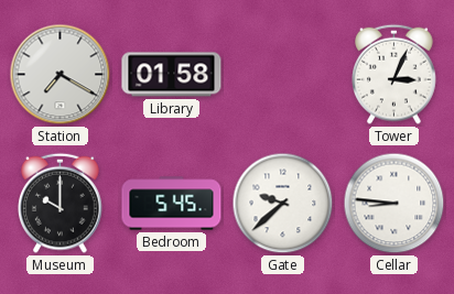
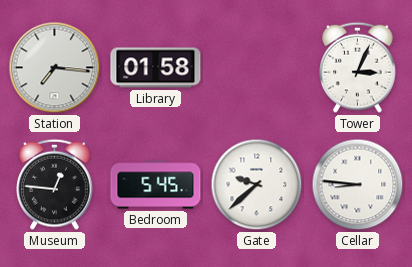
Station: 7:20 -> 7:16
Museum: 10:00 -> 12:46
